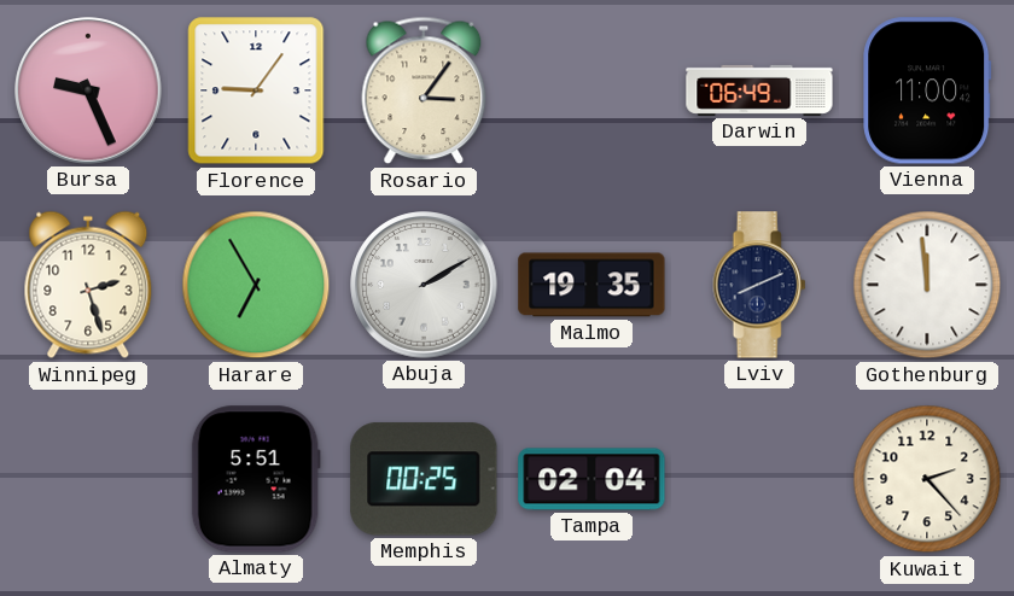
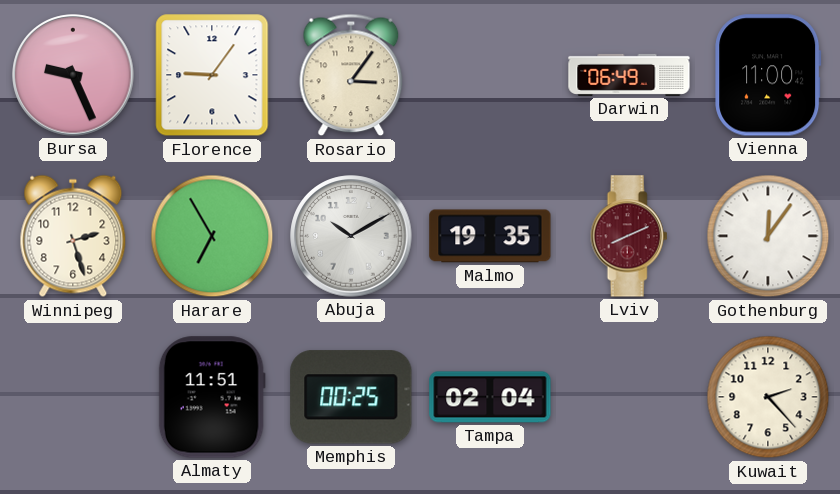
Abuja: 2:10 -> 10:10
Lviv dial: navy -> burgundy
Gothenburg: 11:59 -> 12:06
Almaty: 5:51 -> 11:51
